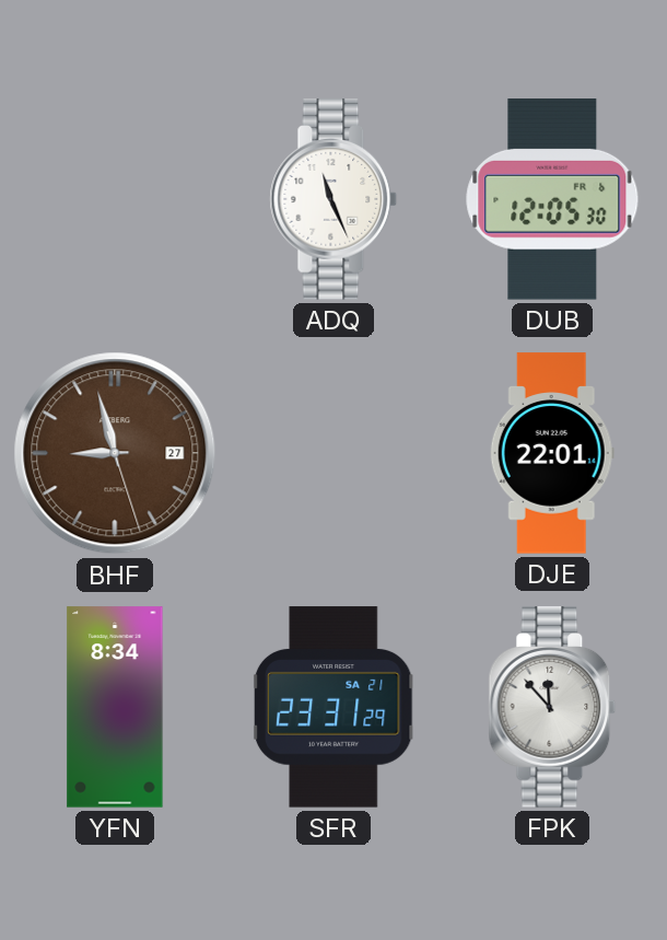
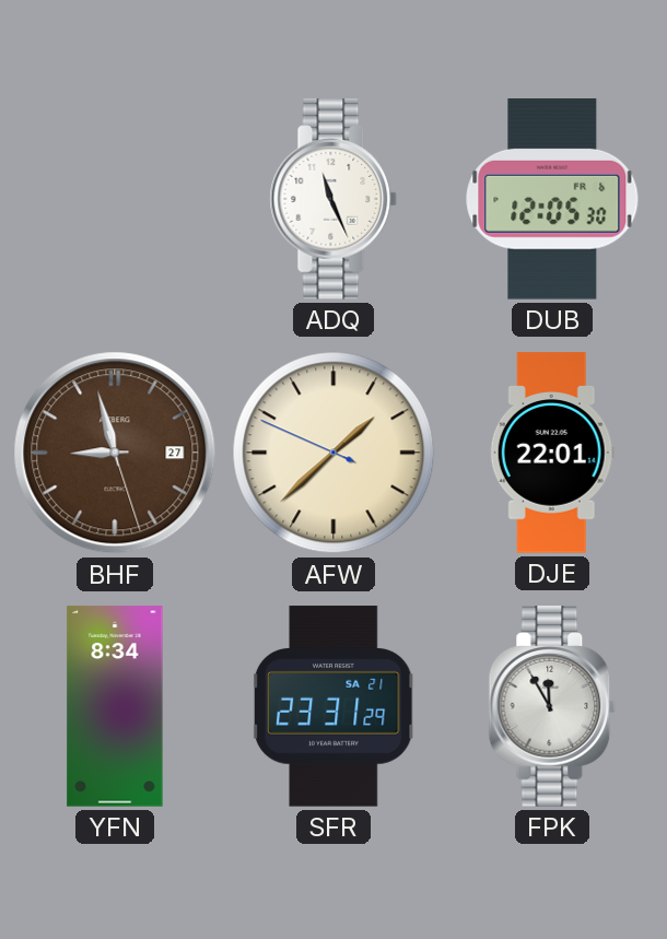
AFW: none -> 1:37
FPK: 11:53 -> 11:55
